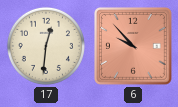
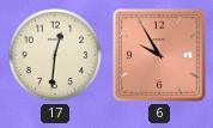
6: 9:53 -> 9:55
